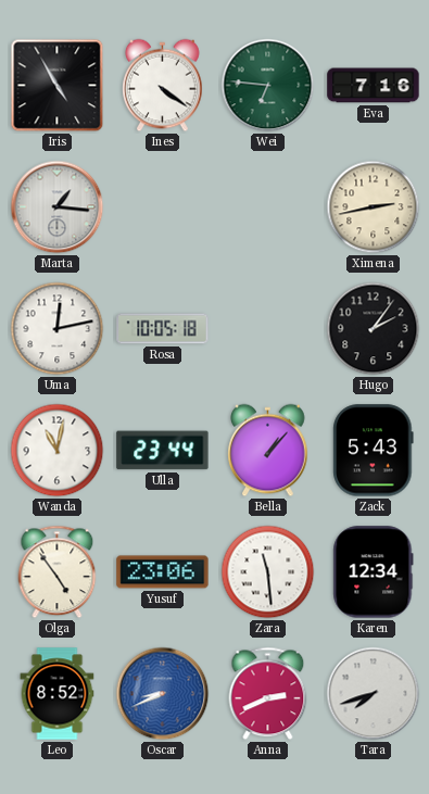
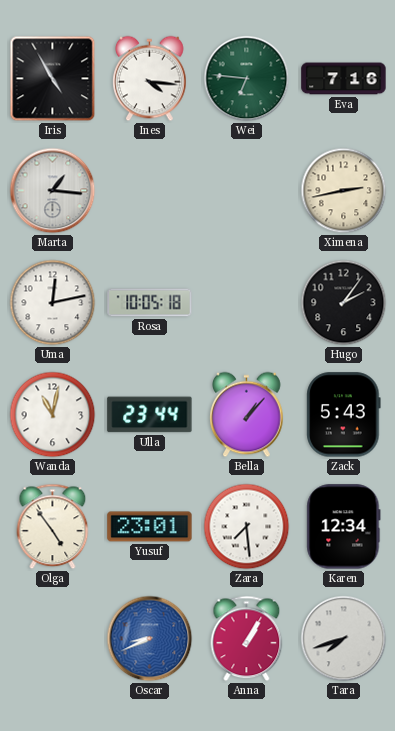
Ines: 4:21 -> 4:16
Yusuf: 23:06 -> 23:01
Zara: 11:29 -> 7:29
Leo: 8:52 -> none
Anna: 2:41 -> 1:05
